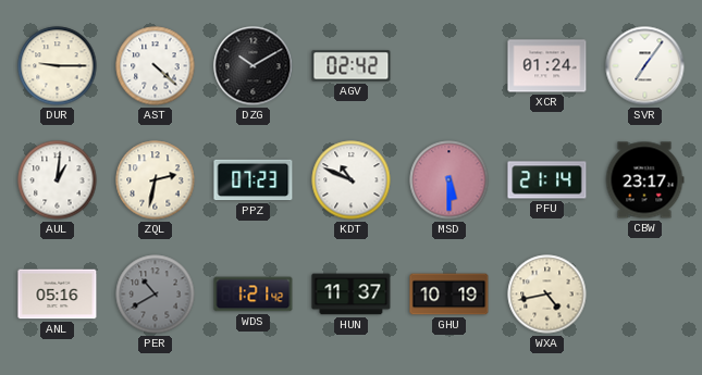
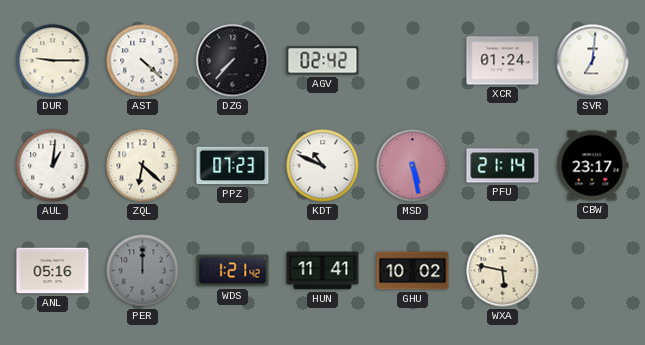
DZG: 10:10 -> 7:37
SVR: 7:06 -> 7:01
ZQL: 2:32 -> 6:22
MSD: 5:30 -> 5:28
PER: 10:40 -> 12:00
HUN: 11:37 -> 11:41
GHU: 10:19 -> 10:02
WXA: 4:43 -> 5:47
